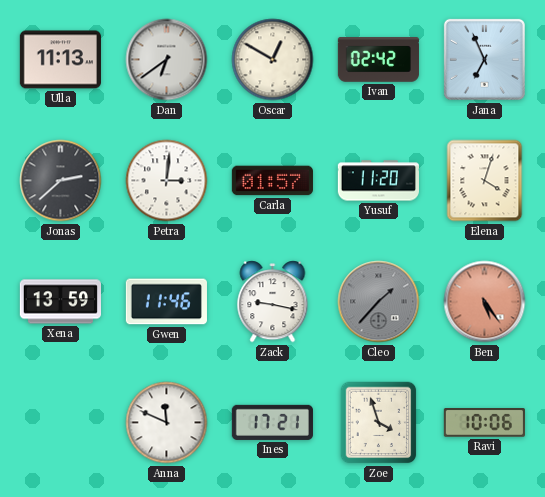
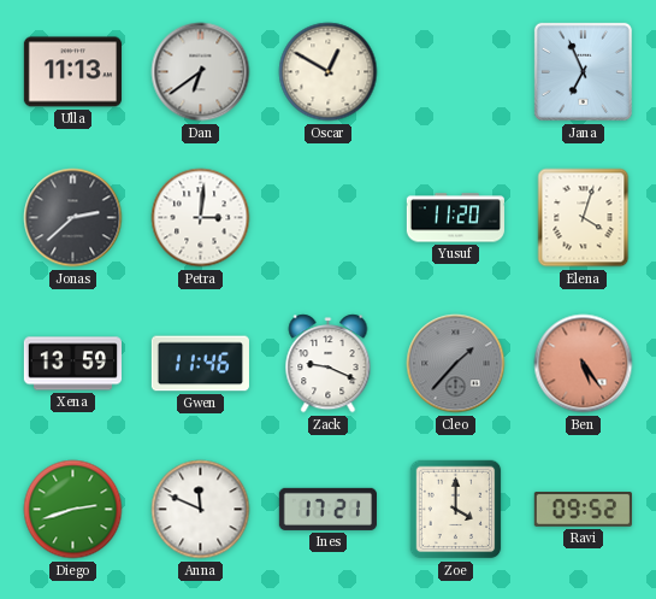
Ivan: 02:42 -> none
Carla: 01:57 -> none
Zack: 9:17 -> 9:19
Diego: none -> 2:42
Zoe: 3:57 -> 4:00
Ravi: 10:06 -> 09:52
